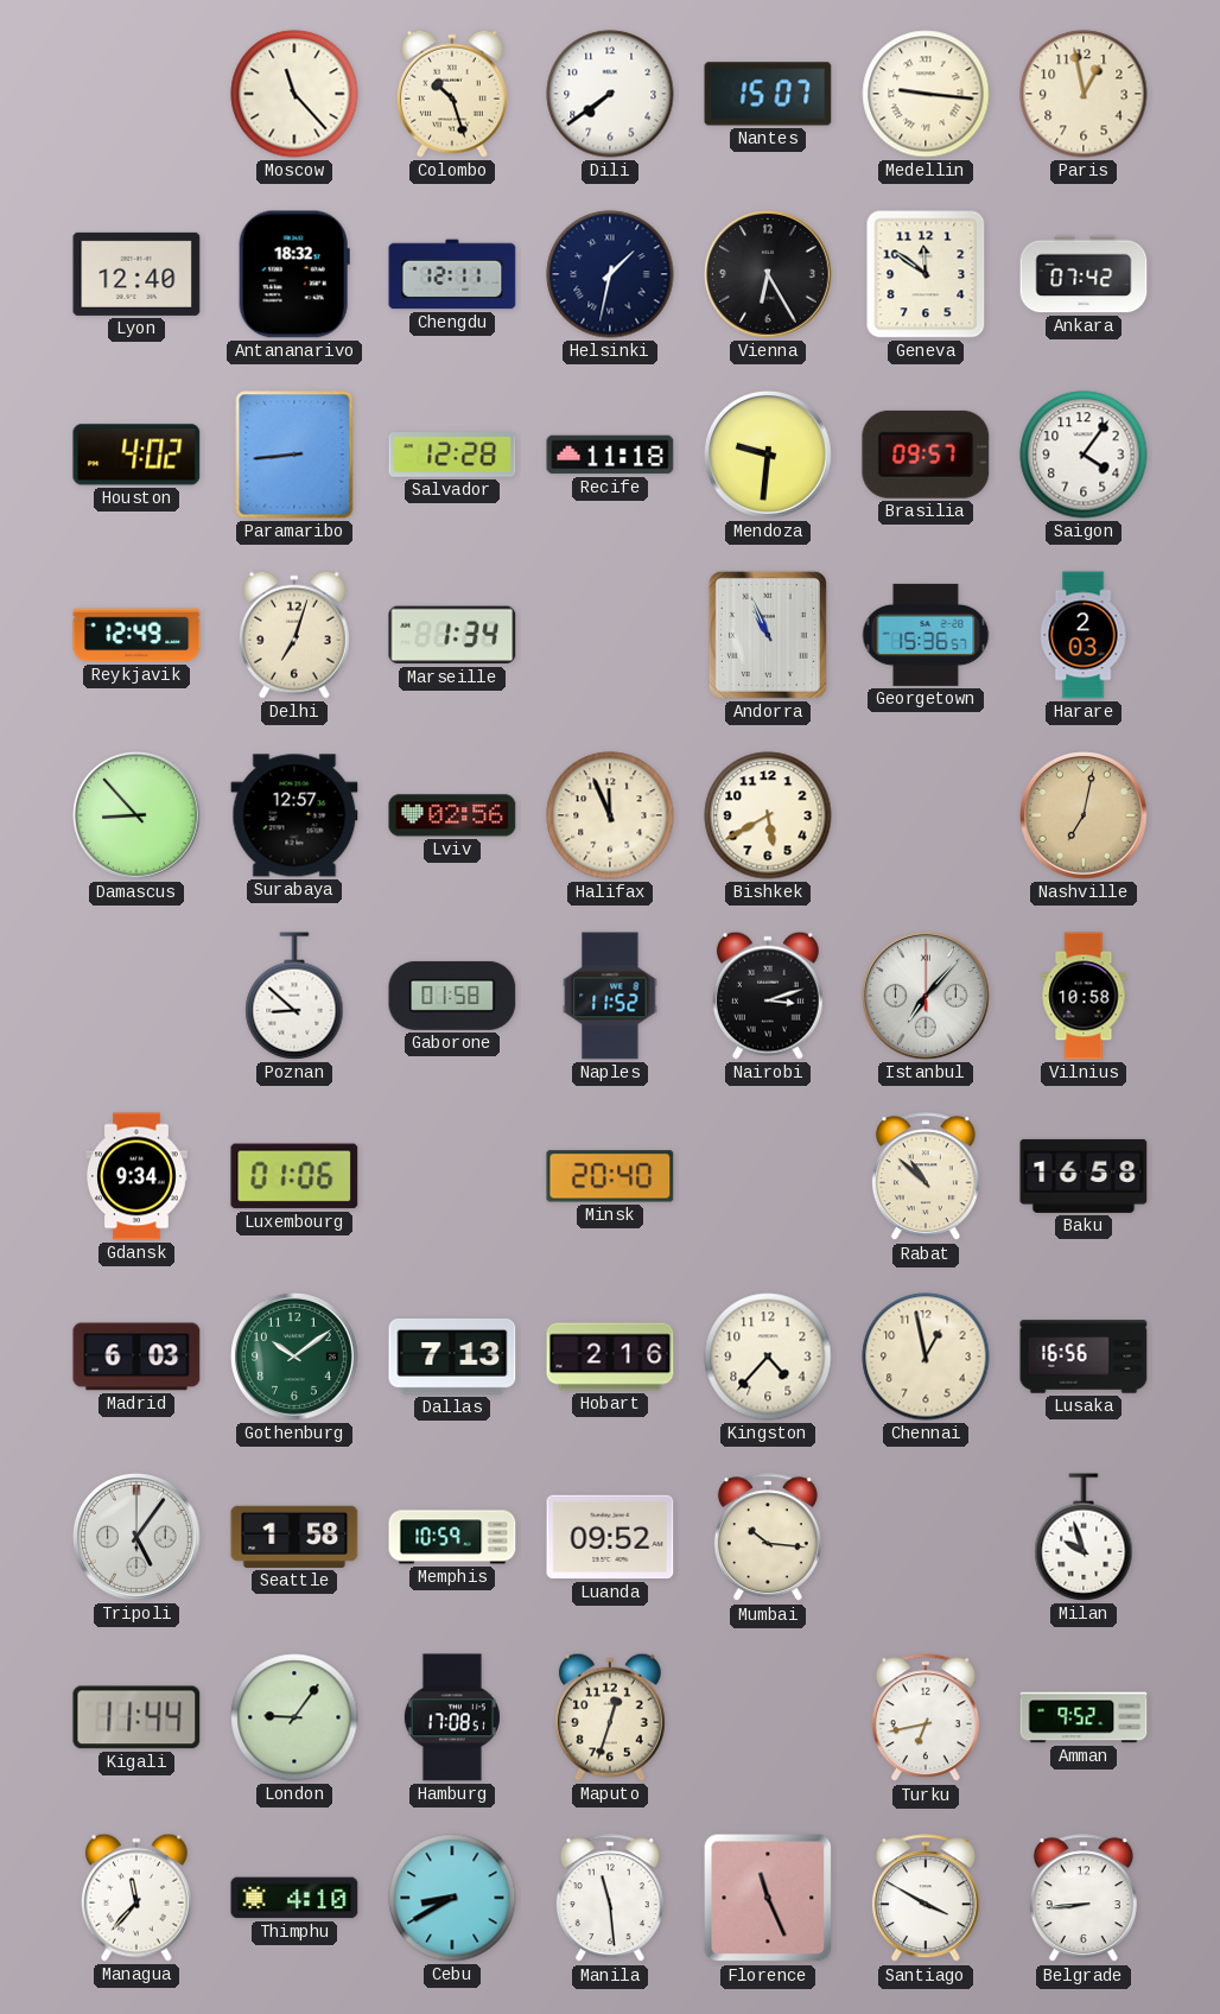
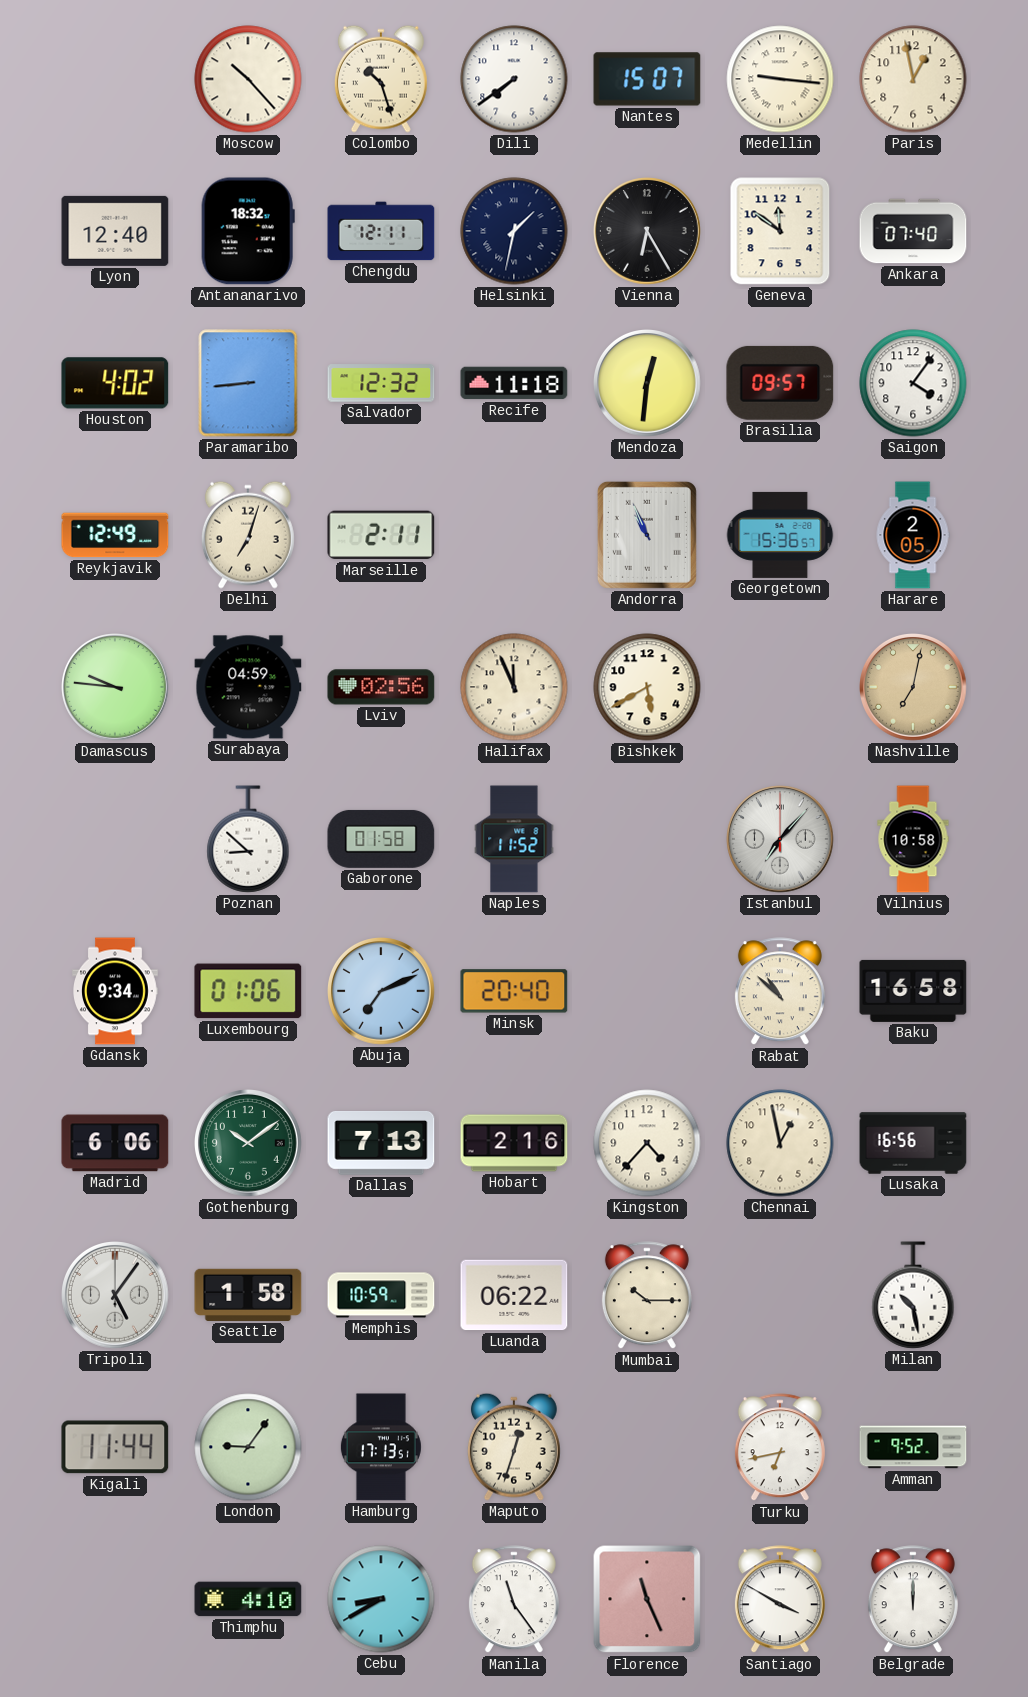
Moscow: 11:23 -> 10:23
Ankara: 07:42 -> 07:40
Salvador: 12:28 -> 12:32
Mendoza: 9:31 -> 12:31
Marseille: 1:34 -> 2:11
Harare: 2:03 -> 2:05
Damascus: 8:53 -> 9:46
Surabaya: 12:57 -> 04:59
Nairobi: 3:12 -> none
Abuja: none -> 7:11
Madrid: 6:03 -> 6:06
Luanda: 09:52 -> 06:22
Mumbai: 10:16 -> 10:15
Milan: 9:57 -> 10:28
Hamburg: 17:08 -> 17:13
Managua: 11:37 -> none
Manila: 11:29 -> 11:24
Belgrade: 8:44 -> 12:00
